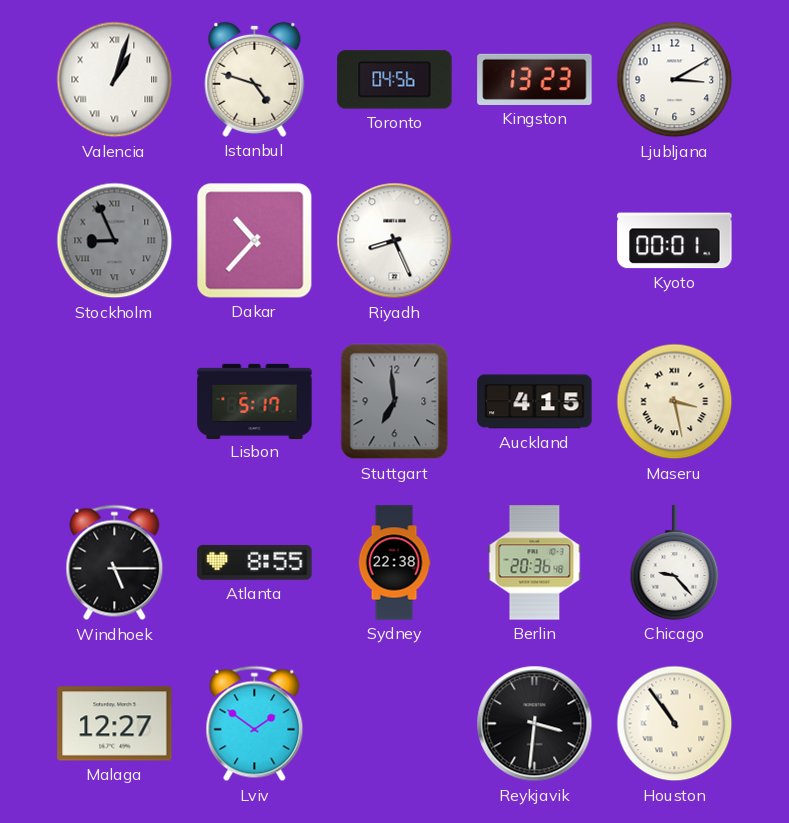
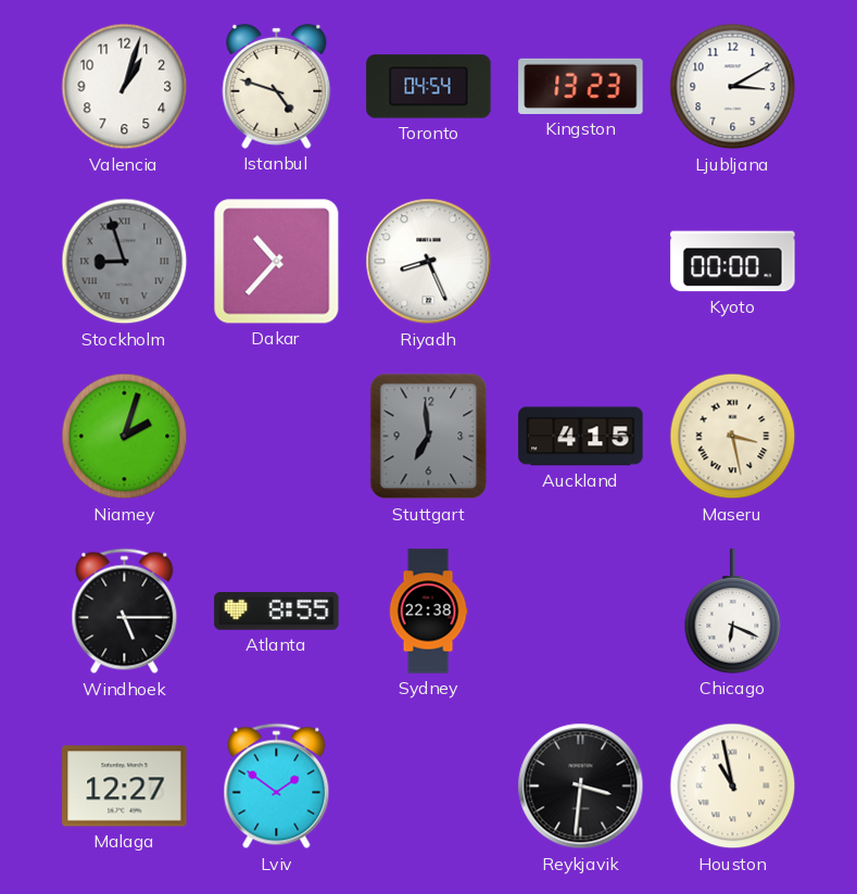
Valencia numerals: Roman -> Arabic
Toronto: 04:56 -> 04:54
Stockholm: 8:56 -> 8:57
Kyoto: 00:01 -> 00:00
Niamey: none -> 2:03
Lisbon: 5:17 -> none
Berlin: 20:36 -> none
Chicago: 9:23 -> 6:19
Houston: 10:54 -> 10:58
